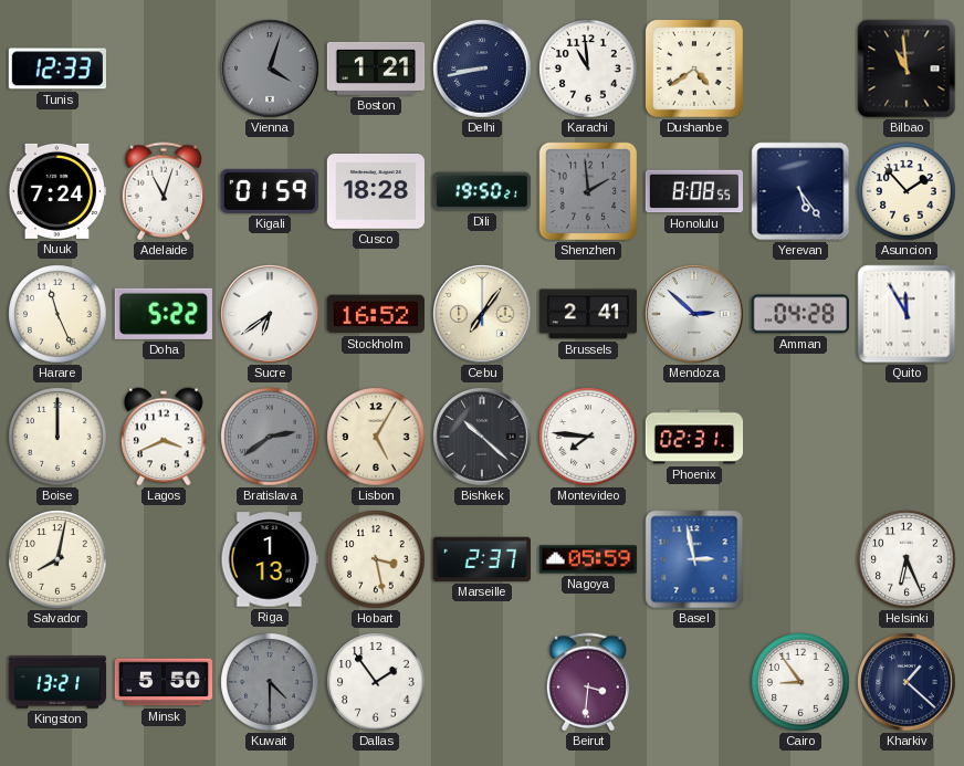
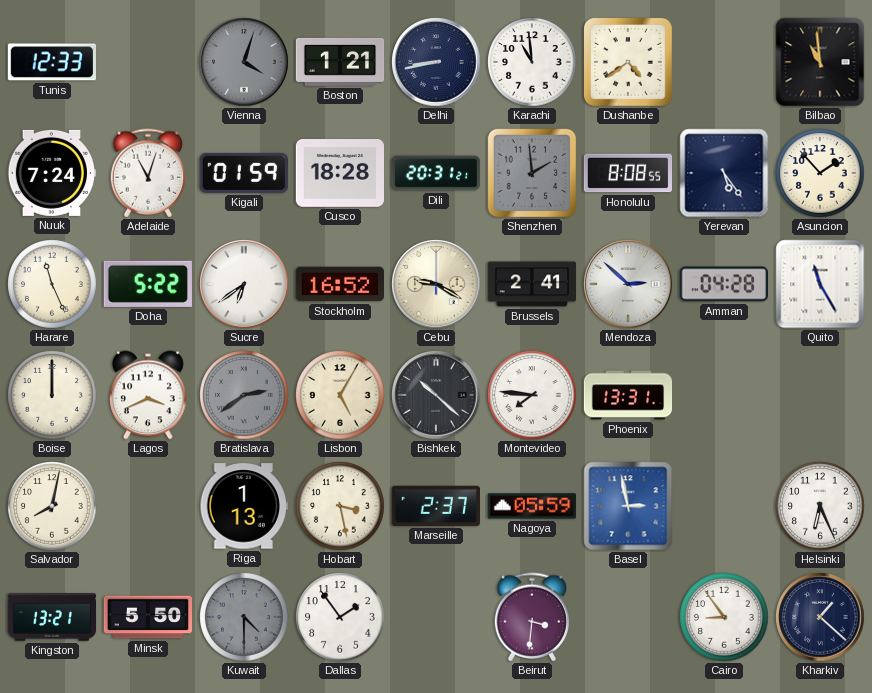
Dili: 19:50 -> 20:31
Cebu: 7:06 -> 9:20
Quito: 11:55 -> 11:25
Phoenix: 02:31 -> 13:31
